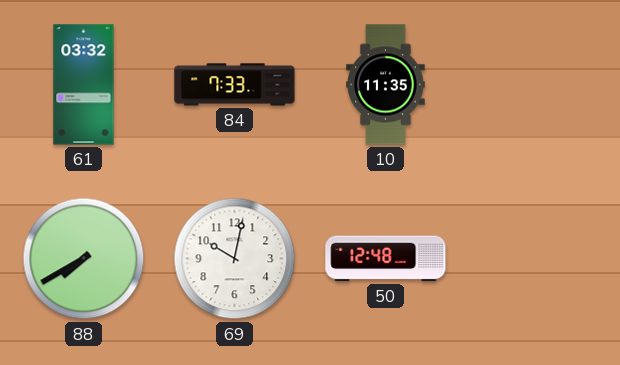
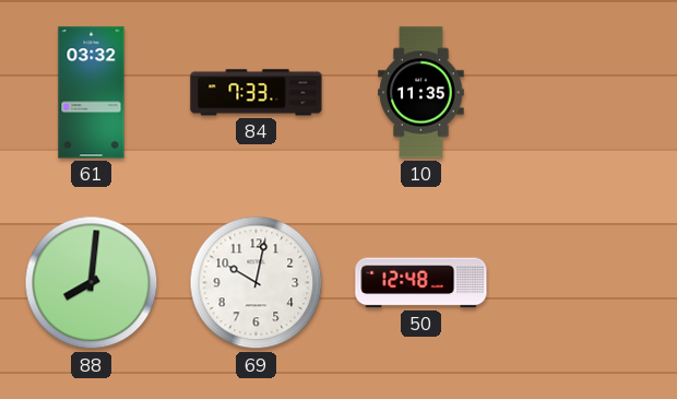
88: 7:40 -> 8:01
